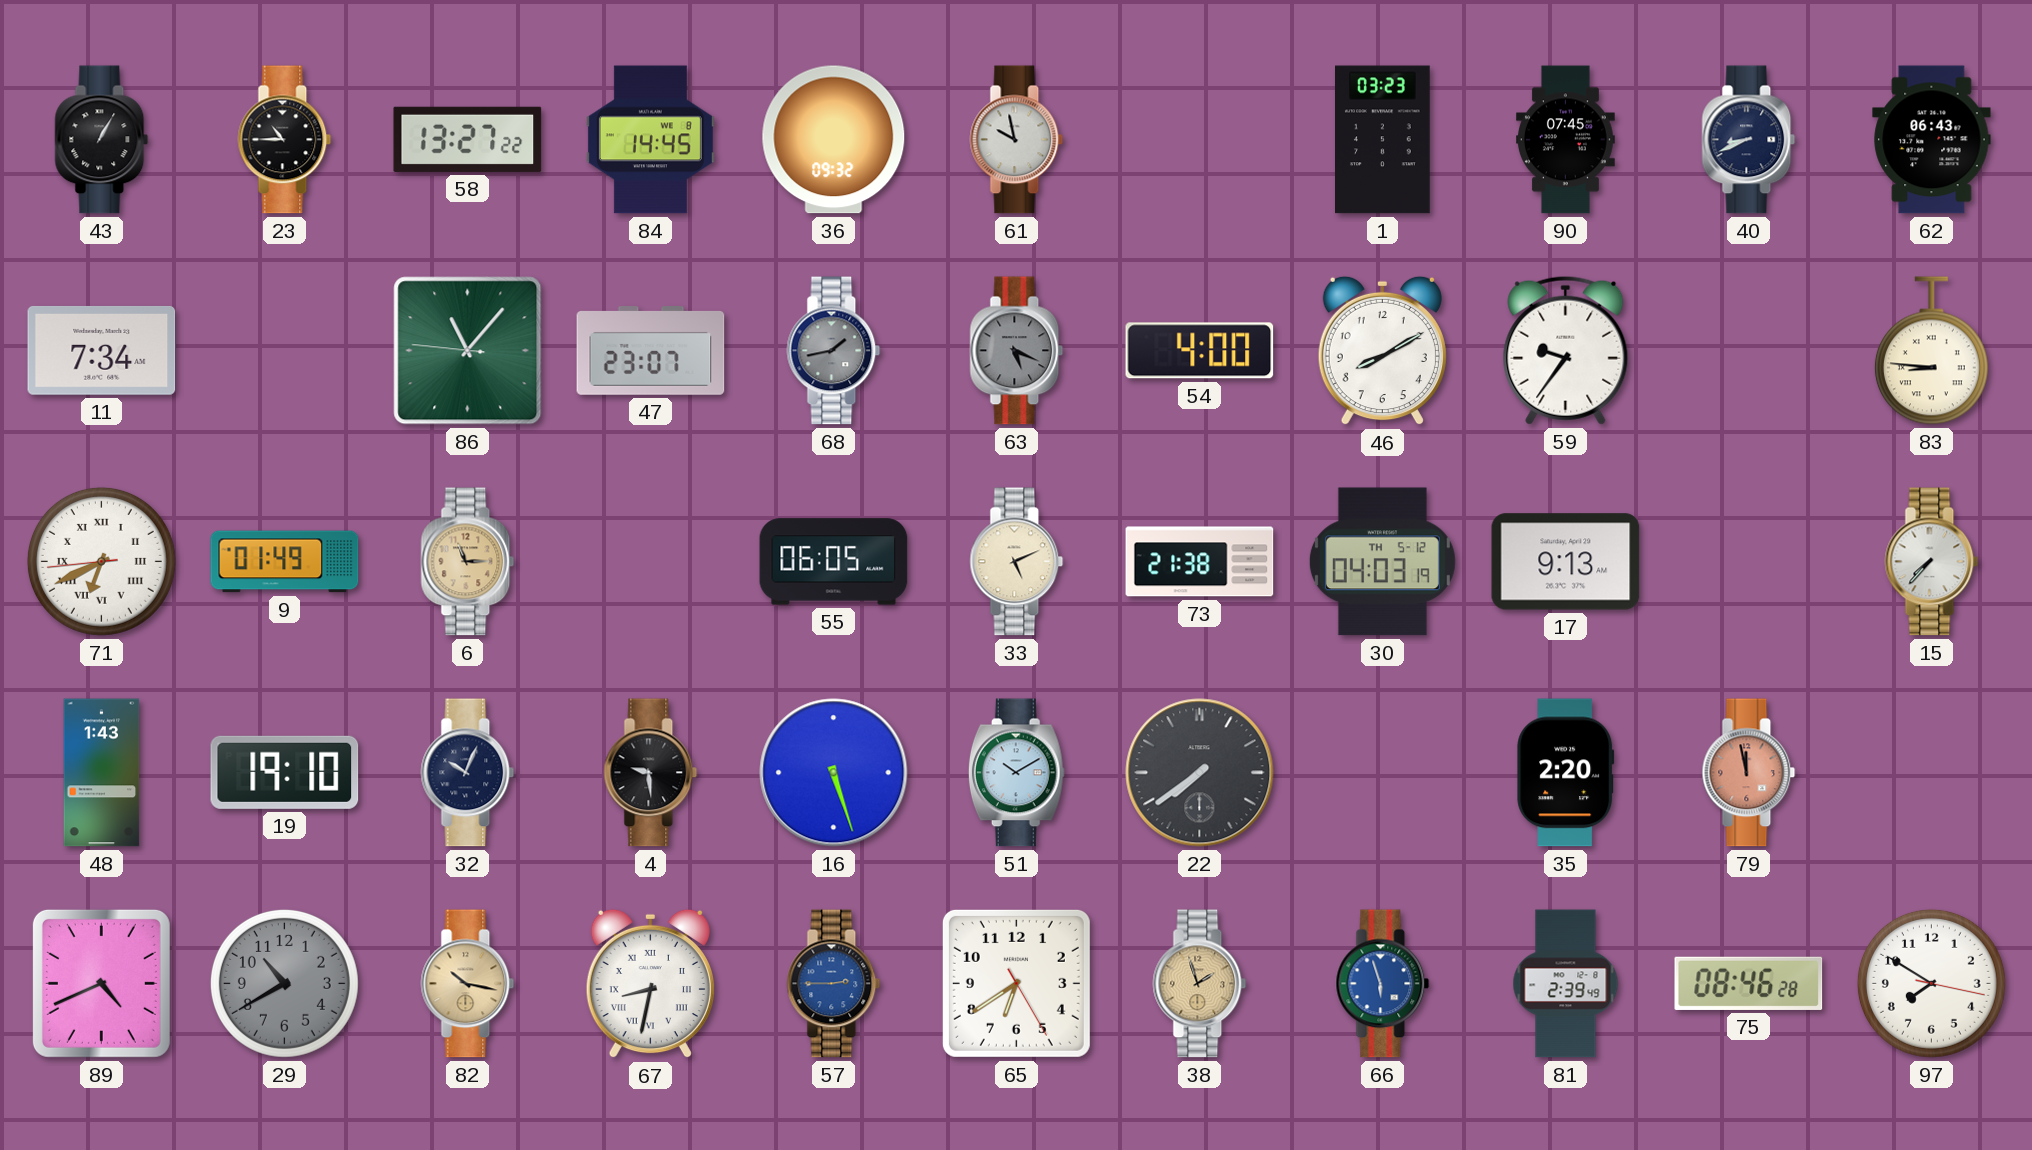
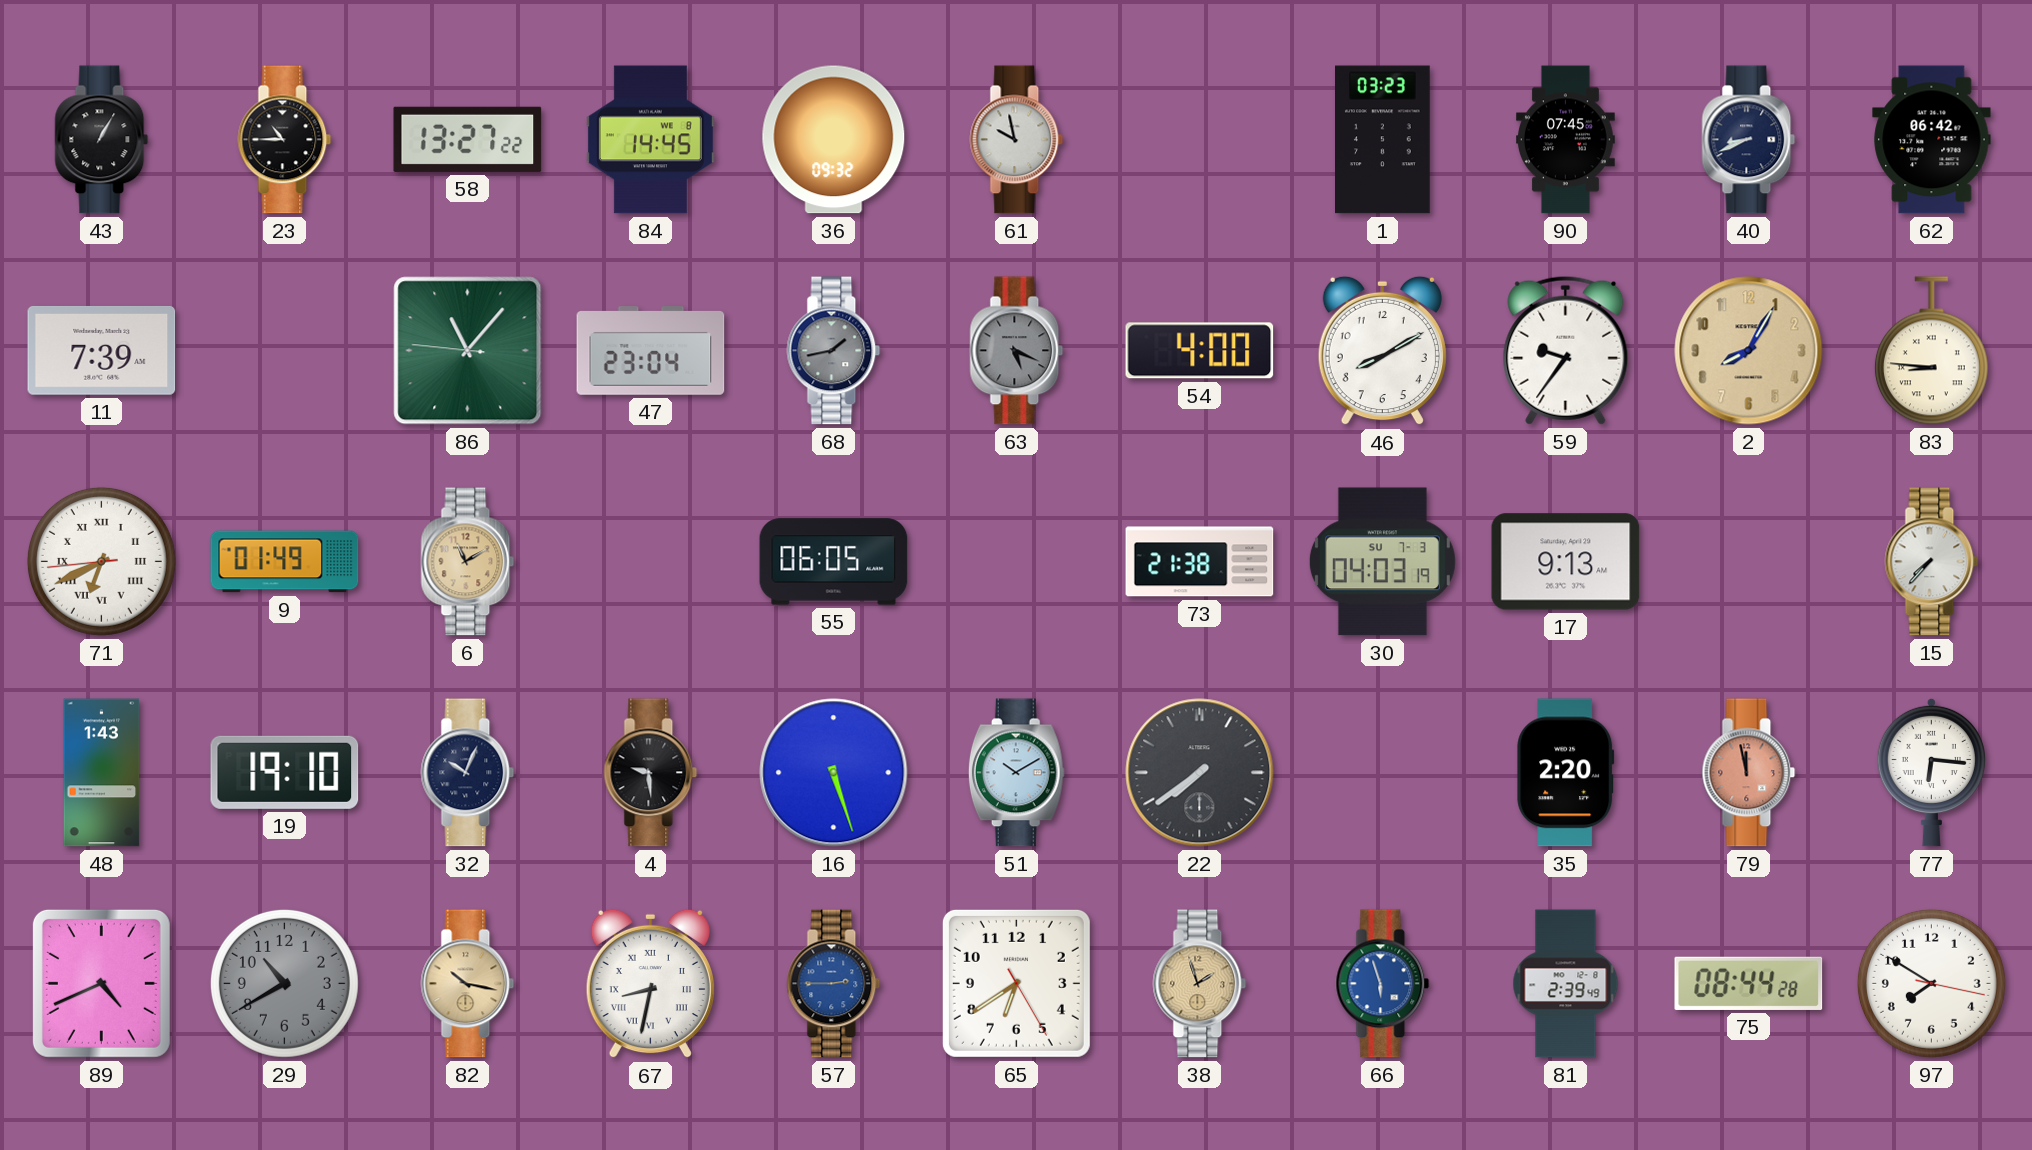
62: 06:43 -> 06:42
11: 7:34 -> 7:39
47: 23:07 -> 23:04
2: none -> 8:05
6: 11:15 -> 11:10
33: 5:11 -> none
30 date: TH 5-12 -> SU 7-3
77: none -> 6:16
75: 08:46 -> 08:44
